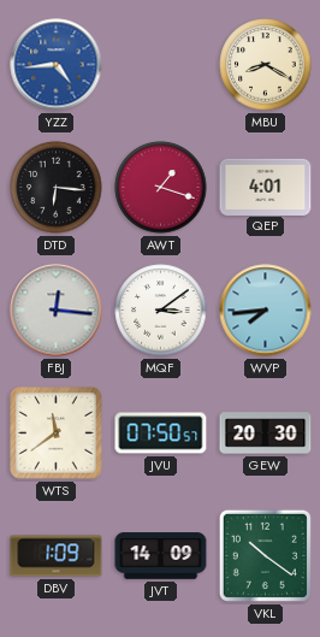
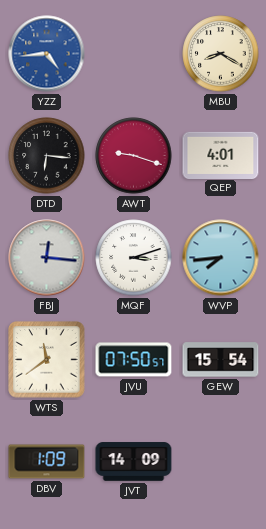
AWT: 1:18 -> 9:18
MQF: 3:09 -> 3:12
GEW: 20:30 -> 15:54
VKL: 10:21 -> none
